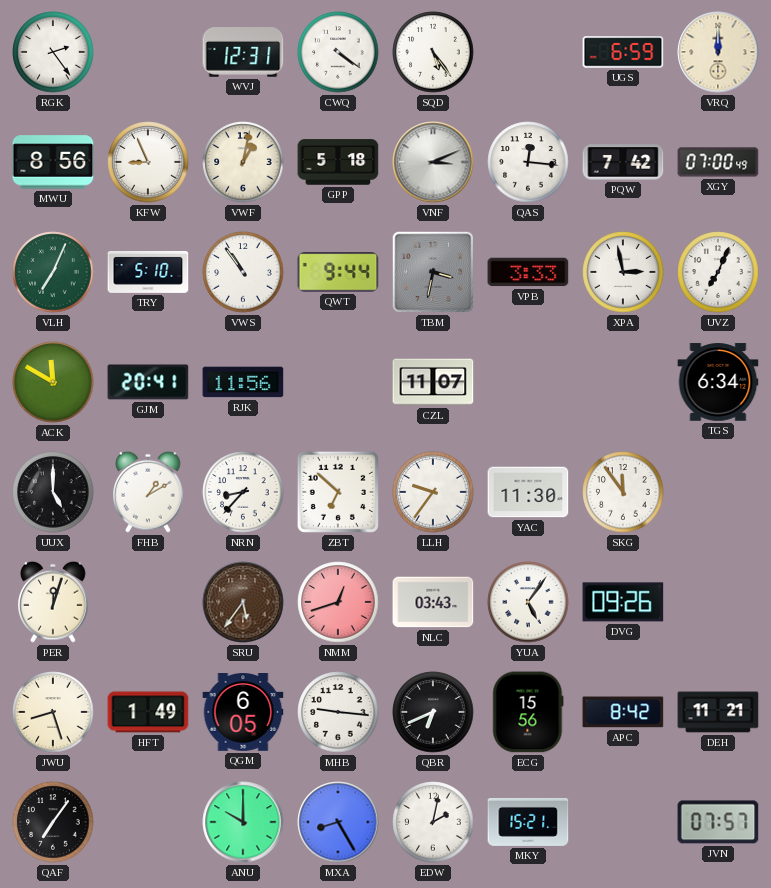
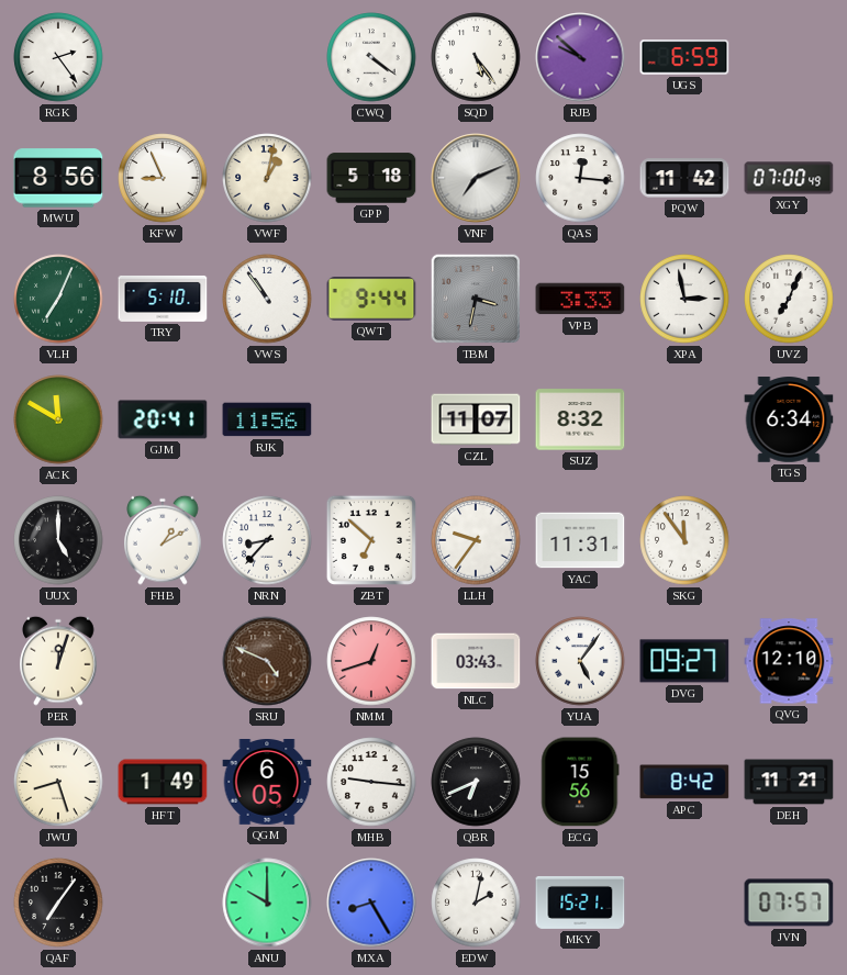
WVJ: 12:31 -> none
RJB: none -> 9:52
VRQ: 12:00 -> none
VNF: 3:11 -> 7:11
PQW: 7:42 -> 11:42
SUZ: none -> 8:32
YAC: 11:30 -> 11:31
SRU: 5:36 -> 4:49
DVG: 09:26 -> 09:27
QVG: none -> 12:10
